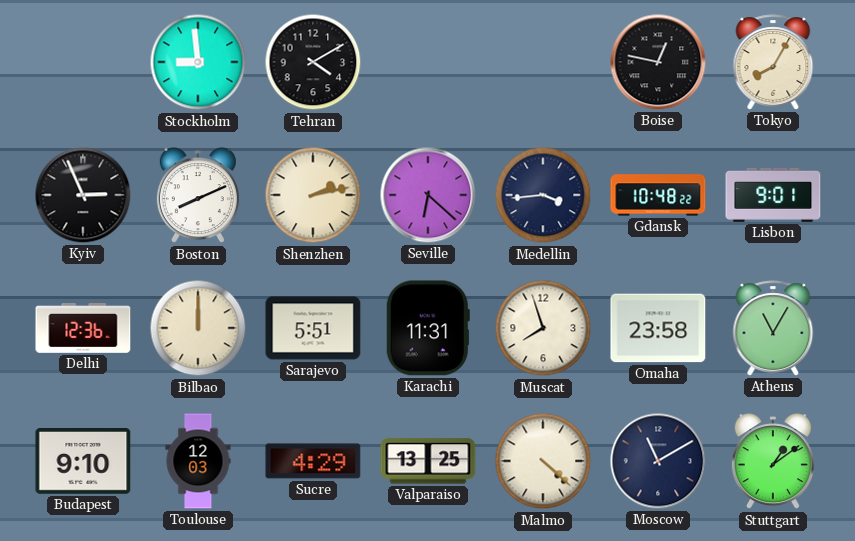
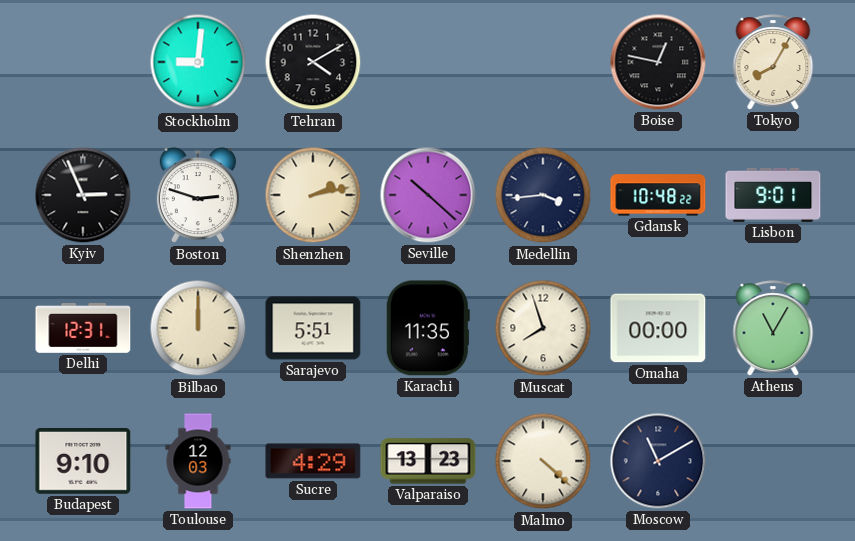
Stockholm: 8:59 -> 9:01
Boston: 8:11 -> 2:48
Seville: 6:22 -> 10:22
Delhi: 12:36 -> 12:31
Karachi: 11:31 -> 11:35
Omaha: 23:58 -> 00:00
Valparaiso: 13:25 -> 13:23
Stuttgart: 1:09 -> none
